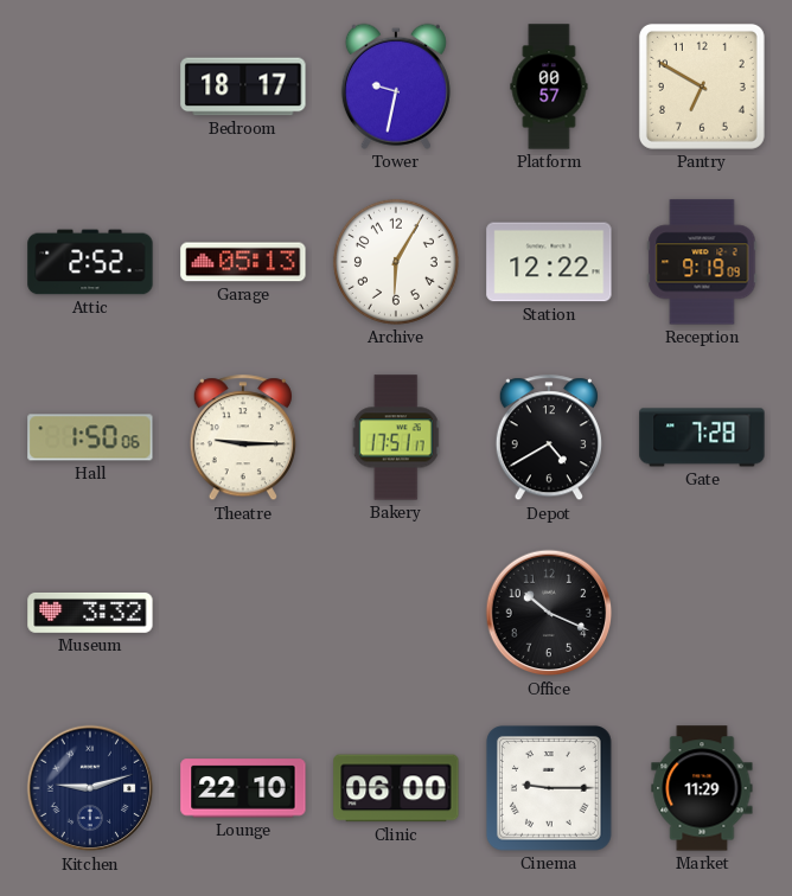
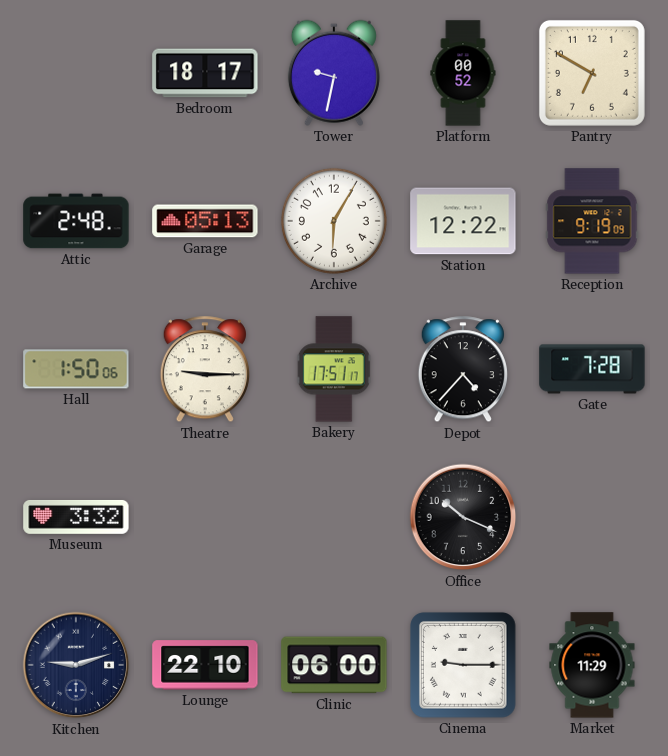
Platform: 00:57 -> 00:52
Attic: 2:52 -> 2:48
Depot: 4:40 -> 4:37
